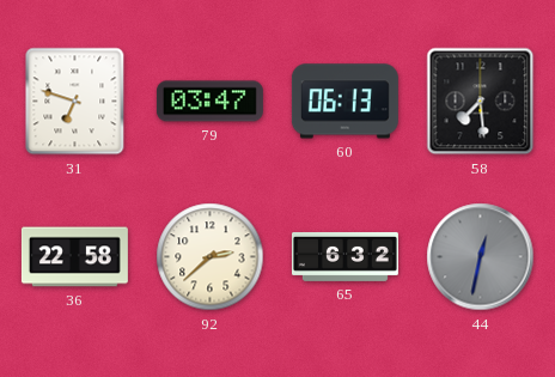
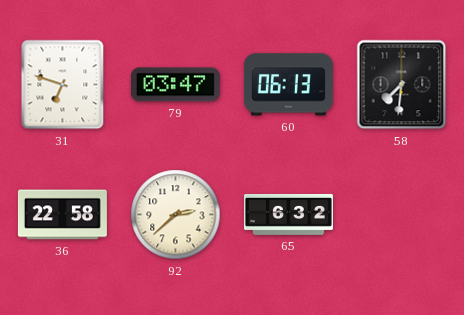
58: 7:29 -> 7:31
44: 12:32 -> none
